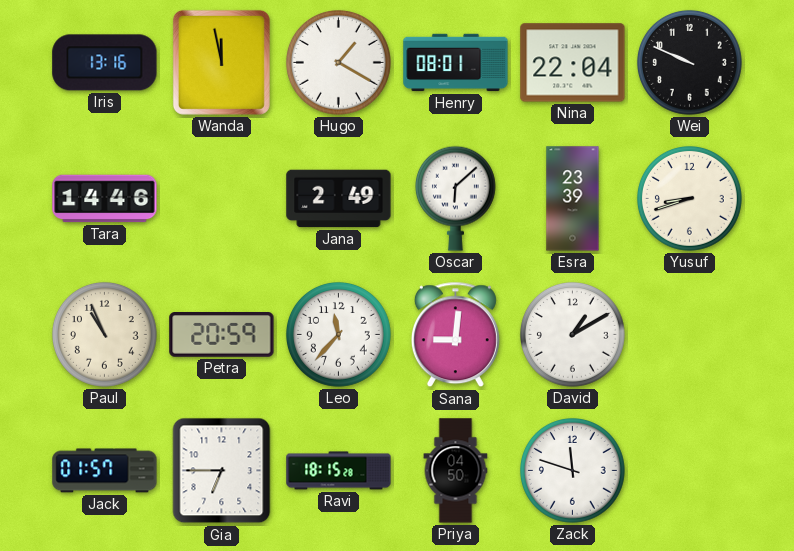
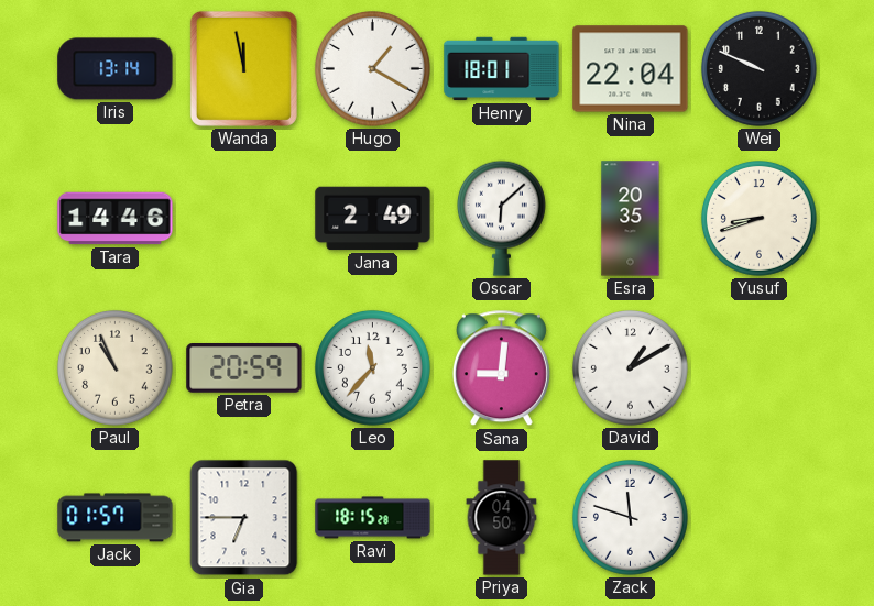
Iris: 13:16 -> 13:14
Henry: 08:01 -> 18:01
Esra: 23:39 -> 20:35
